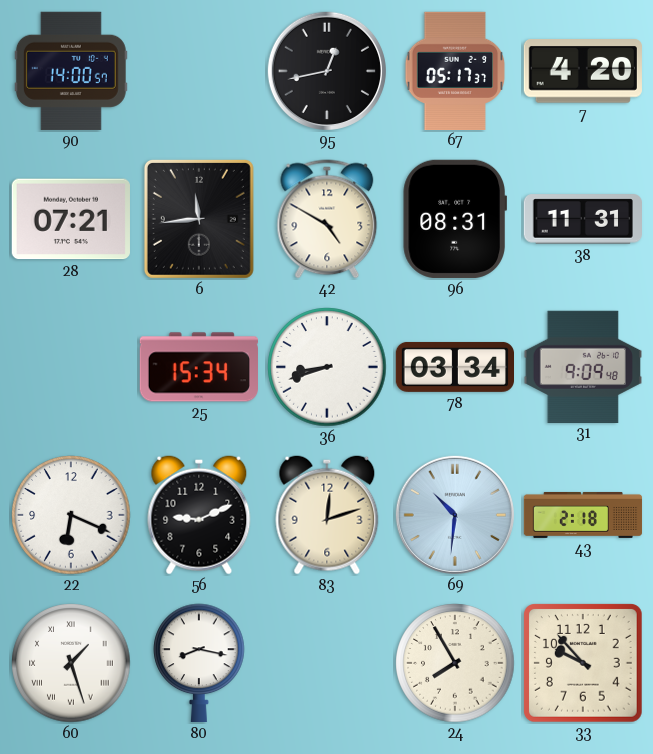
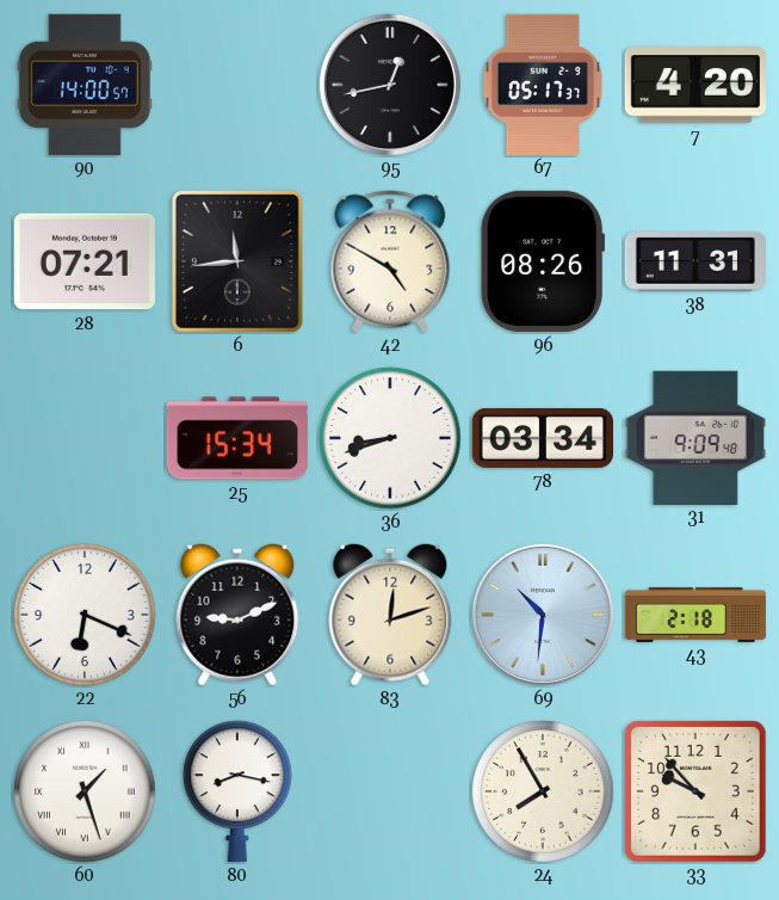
96: 08:31 -> 08:26
